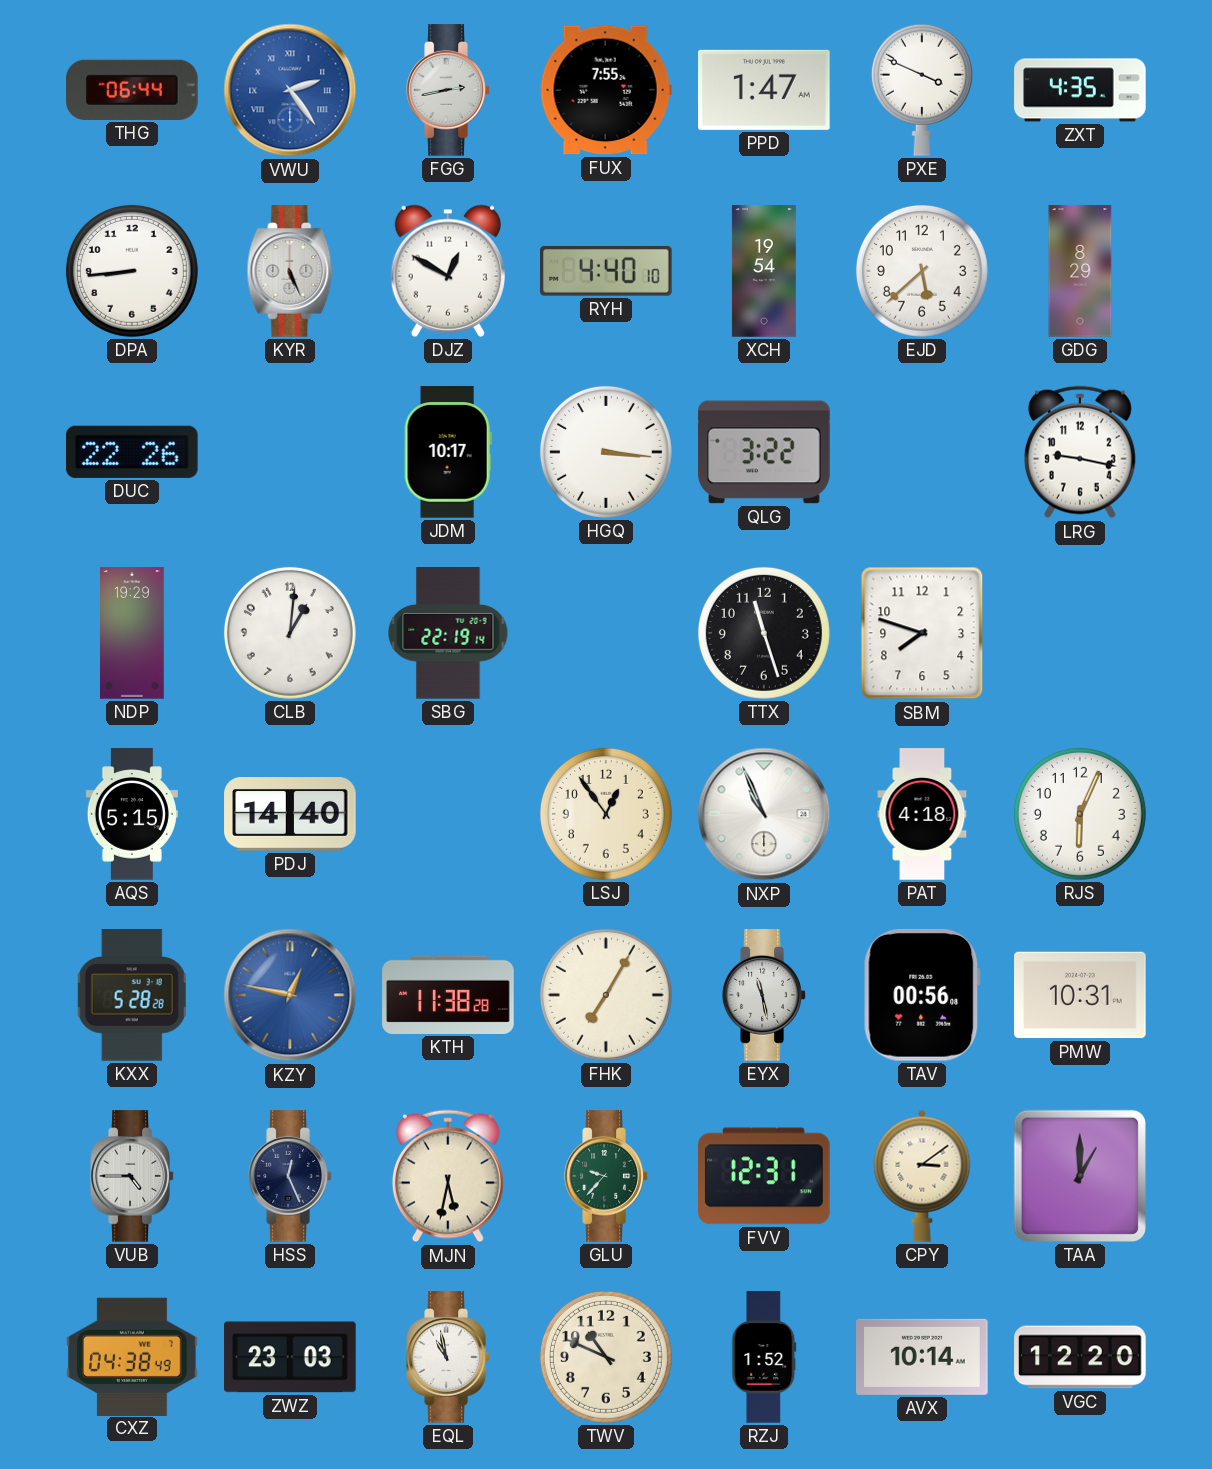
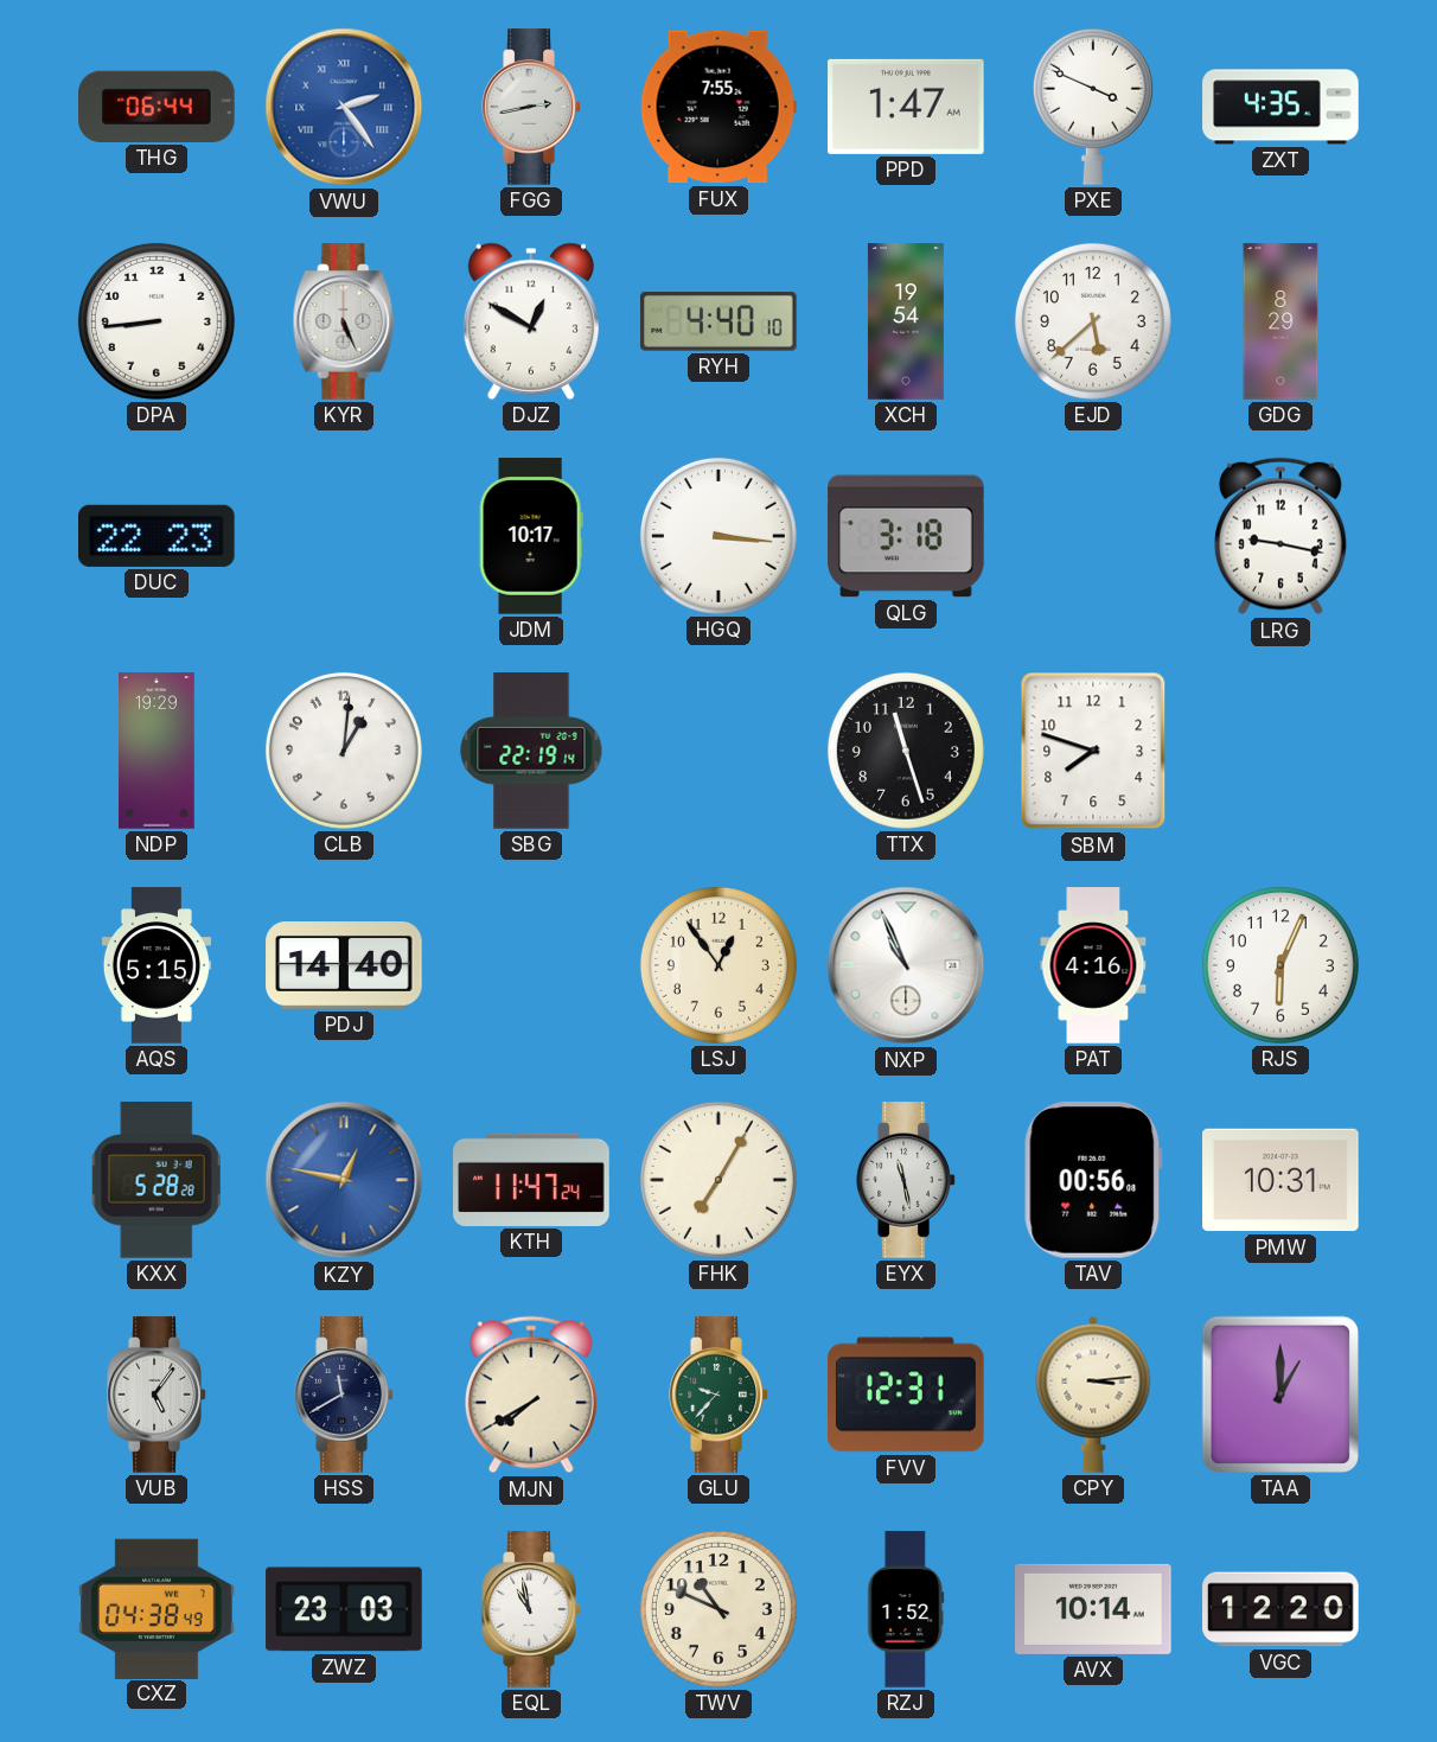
DUC: 22:26 -> 22:23
QLG: 3:22 -> 3:18
PAT: 4:18 -> 4:16
KTH: 11:38 -> 11:47
VUB: 4:45 -> 5:06
HSS: 12:26 -> 11:40
MJN: 5:32 -> 7:40
CPY: 3:09 -> 3:14
